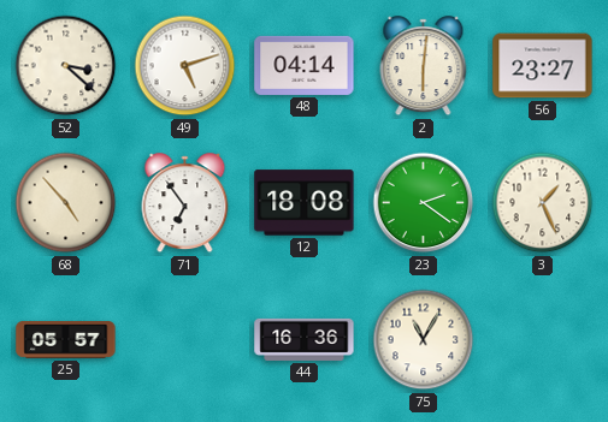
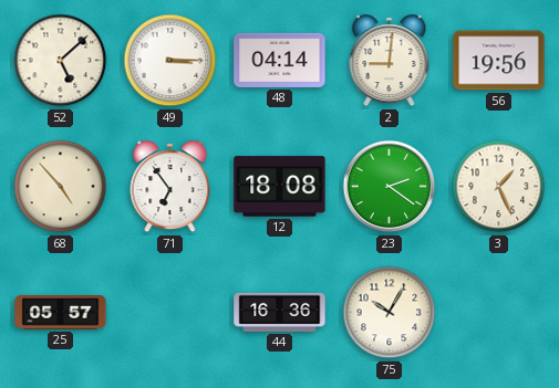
52: 3:22 -> 5:08
49: 5:12 -> 3:15
2: 6:01 -> 9:01
56: 23:27 -> 19:56
75: 11:05 -> 10:05
